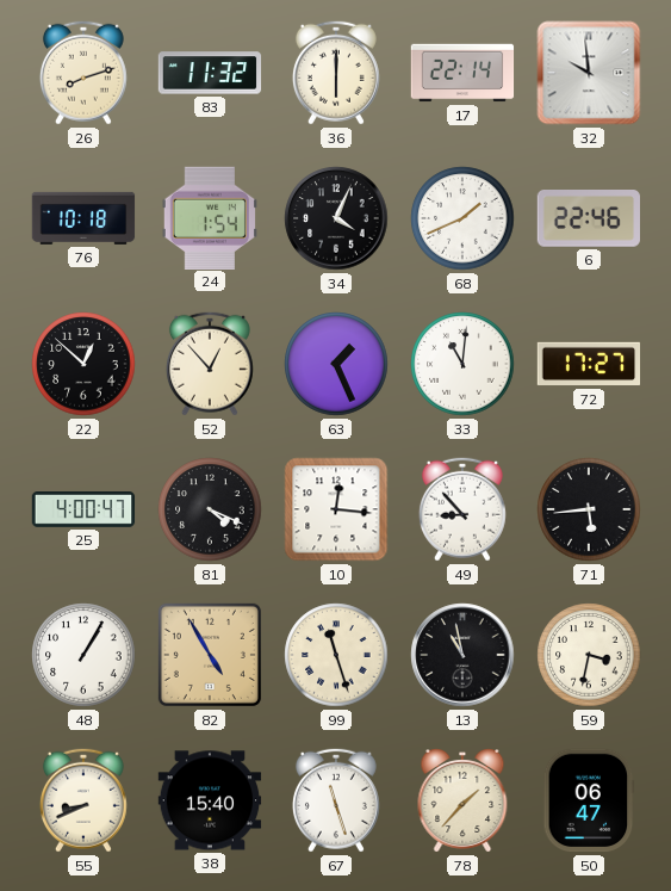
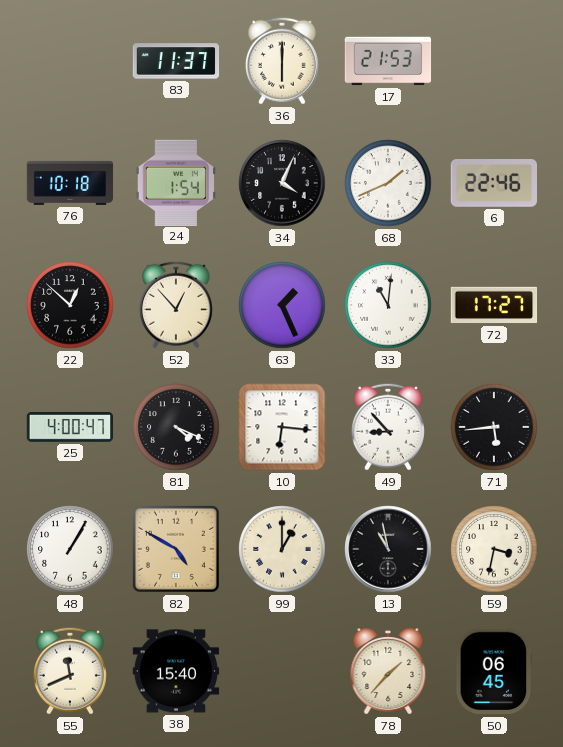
26: 8:12 -> none
83: 11:32 -> 11:37
17: 22:14 -> 21:53
32: 9:59 -> none
10: 12:16 -> 6:16
82: 4:55 -> 4:50
99: 11:27 -> 1:00
55: 8:41 -> 11:41
67: 11:27 -> none
50: 06:47 -> 06:45
